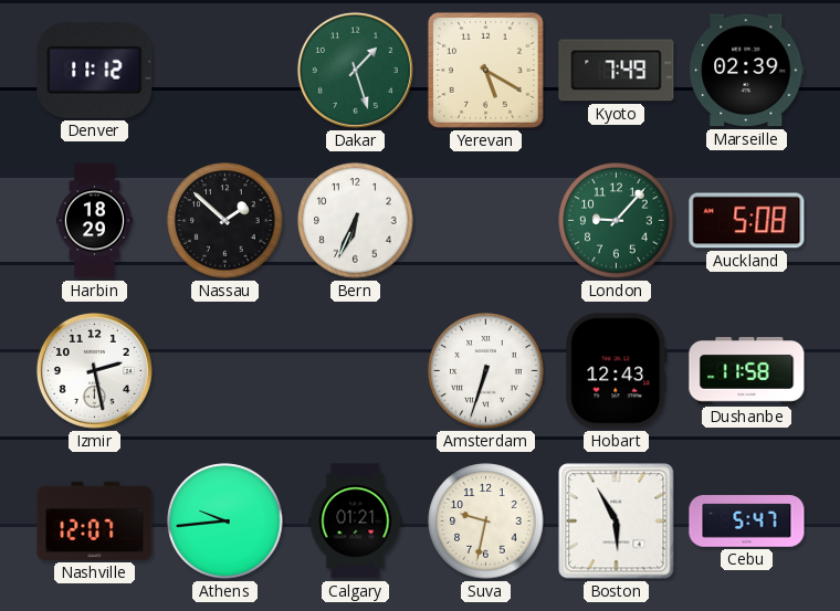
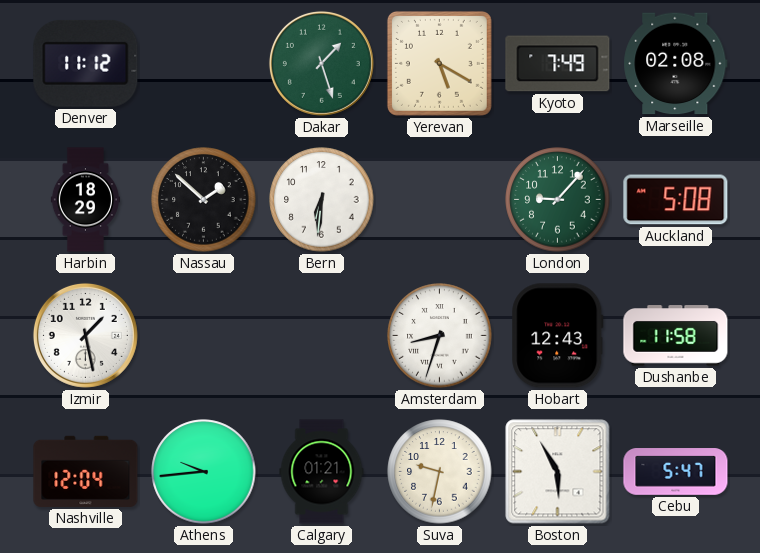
Marseille: 02:39 -> 02:08
Bern: 6:34 -> 6:31
Izmir: 2:28 -> 1:28
Amsterdam: 6:33 -> 8:33
Nashville: 12:07 -> 12:04
